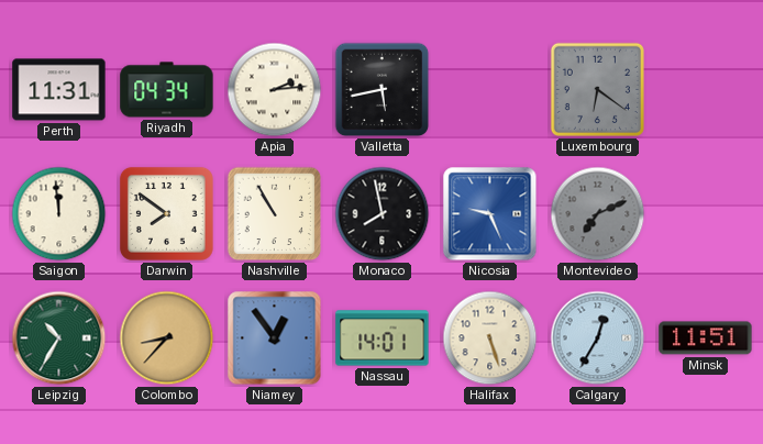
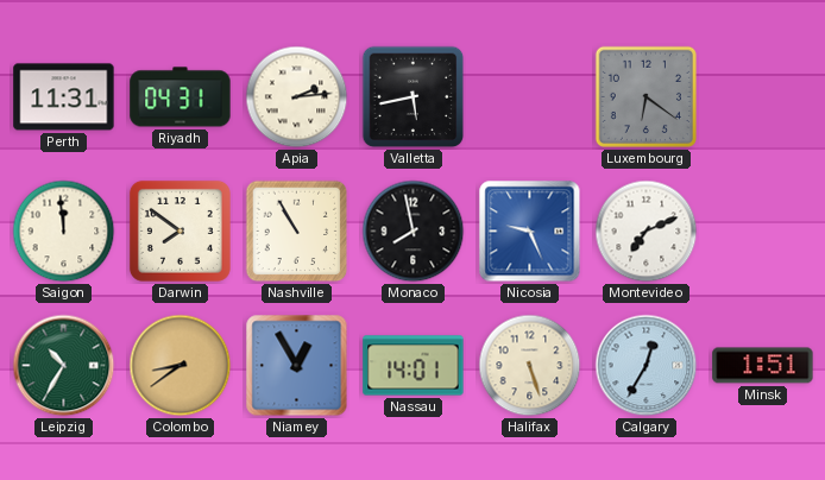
Riyadh: 04:34 -> 04:31
Montevideo dial: grey -> white
Colombo: 8:37 -> 8:39
Niamey: 12:54 -> 12:55
Minsk: 11:51 -> 1:51
